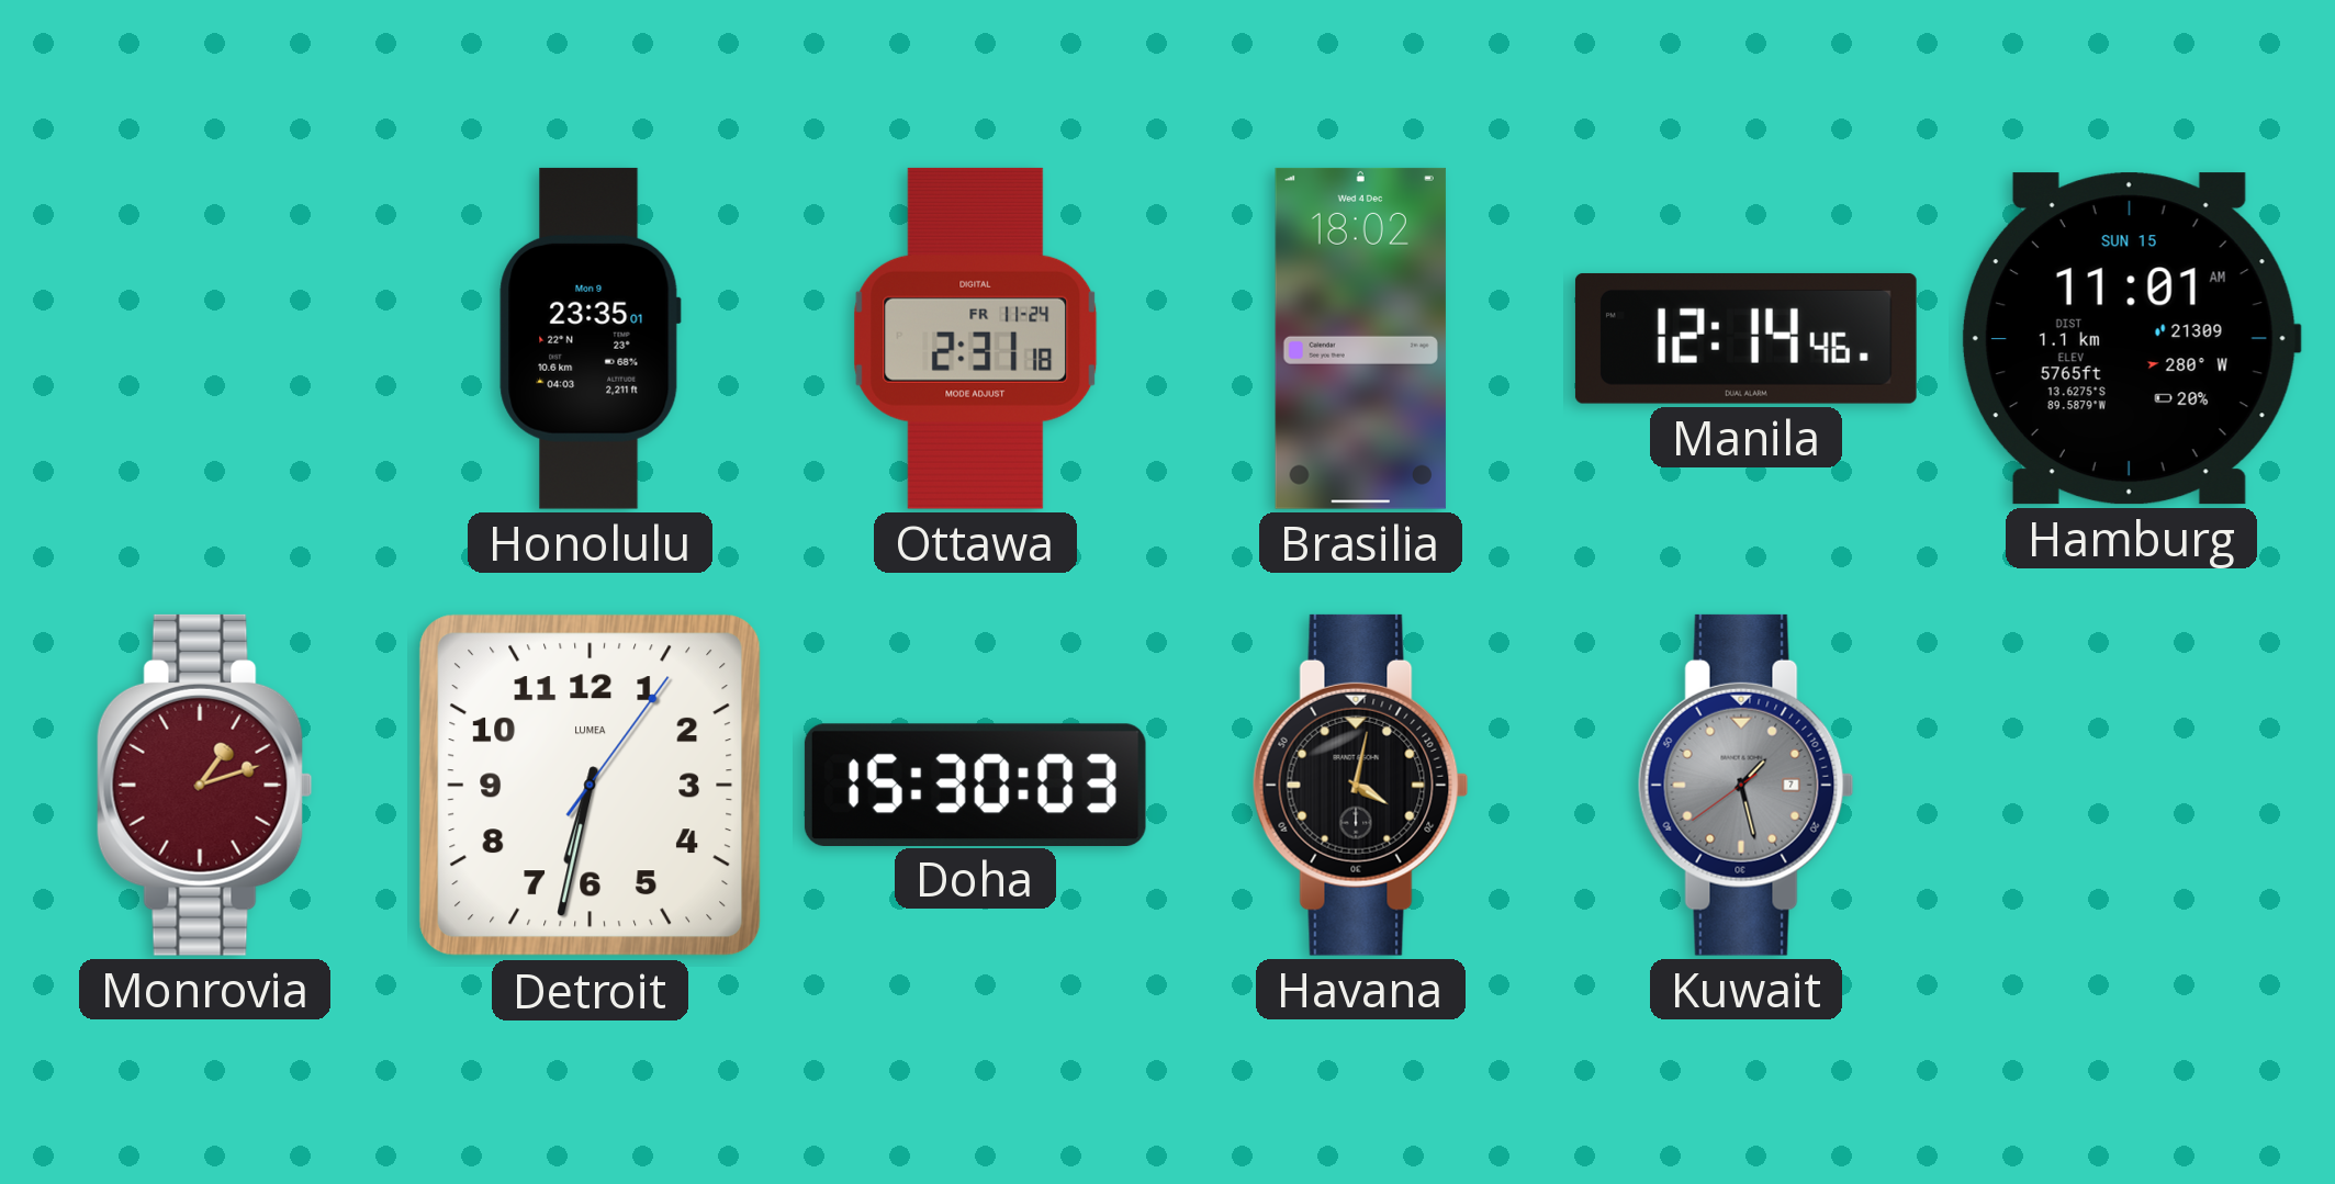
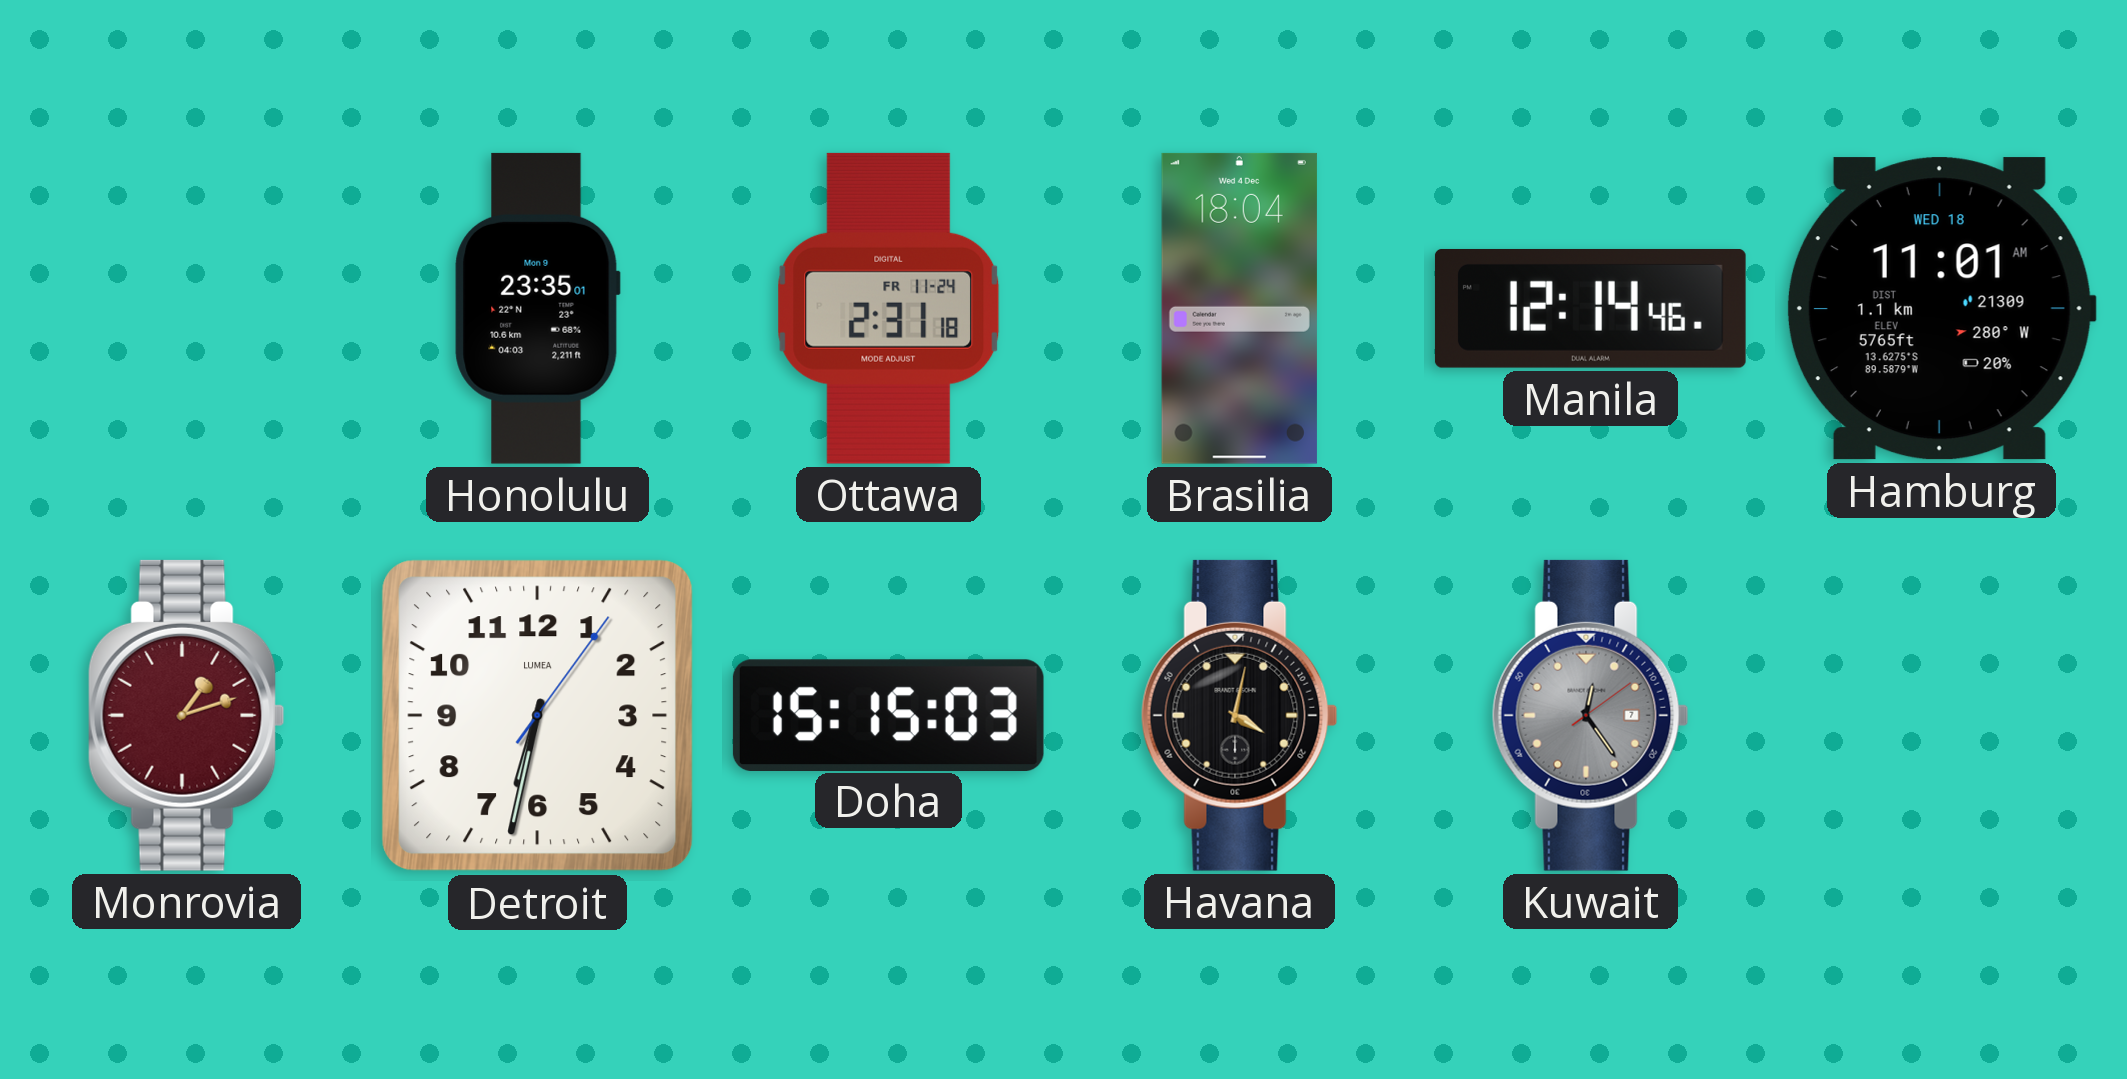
Brasilia: 18:02 -> 18:04
Hamburg date: SUN 15 -> WED 18
Doha: 15:30 -> 15:15
Kuwait: 1:27 -> 12:24
